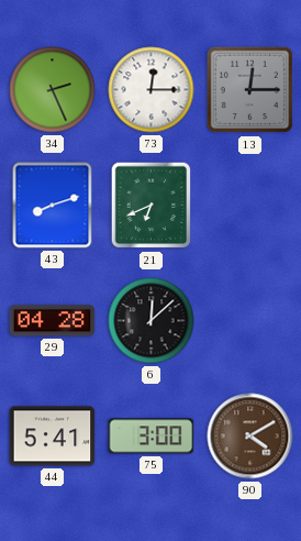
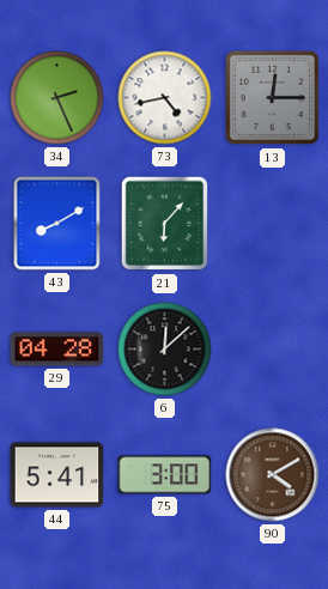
73: 12:15 -> 4:43
43: 8:12 -> 8:10
21: 6:41 -> 6:07
